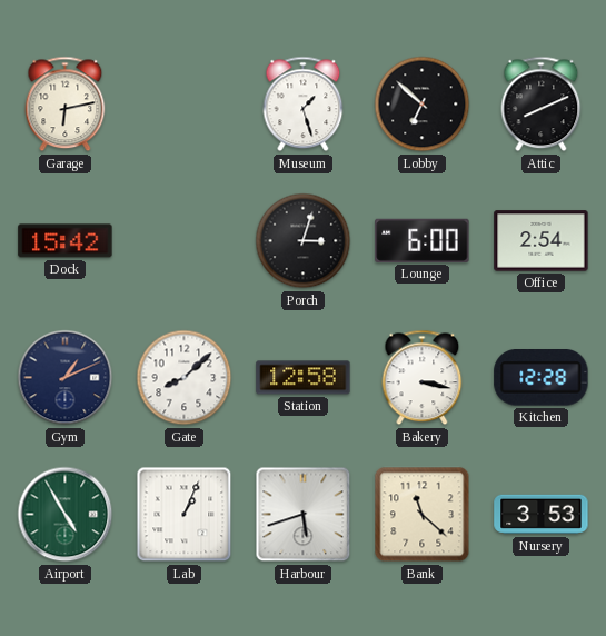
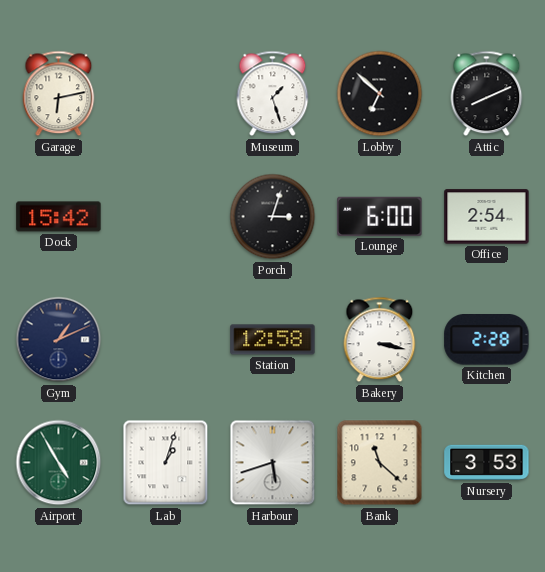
Gate: 8:08 -> none
Kitchen: 12:28 -> 2:28
Lab: 1:04 -> 1:03
